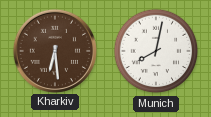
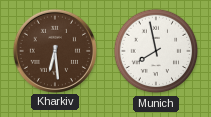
Munich: 8:02 -> 7:58
